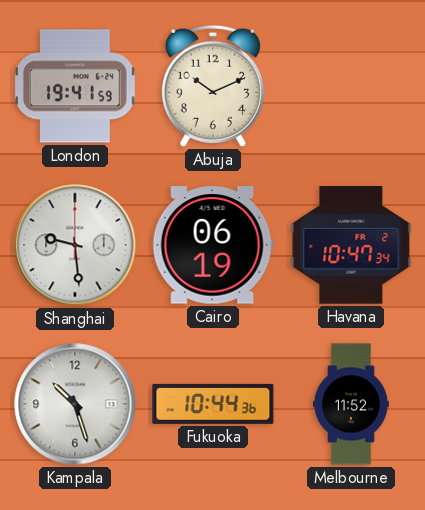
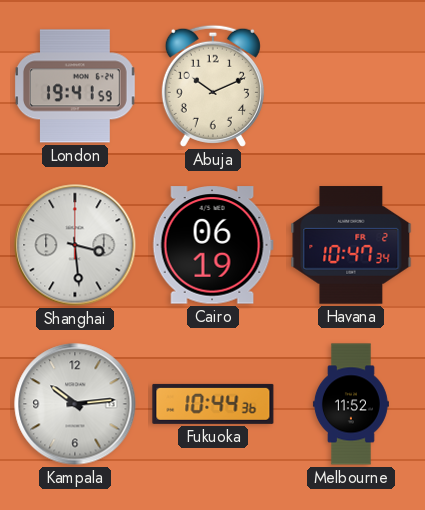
Shanghai: 9:29 -> 3:29
Kampala: 10:27 -> 10:14
